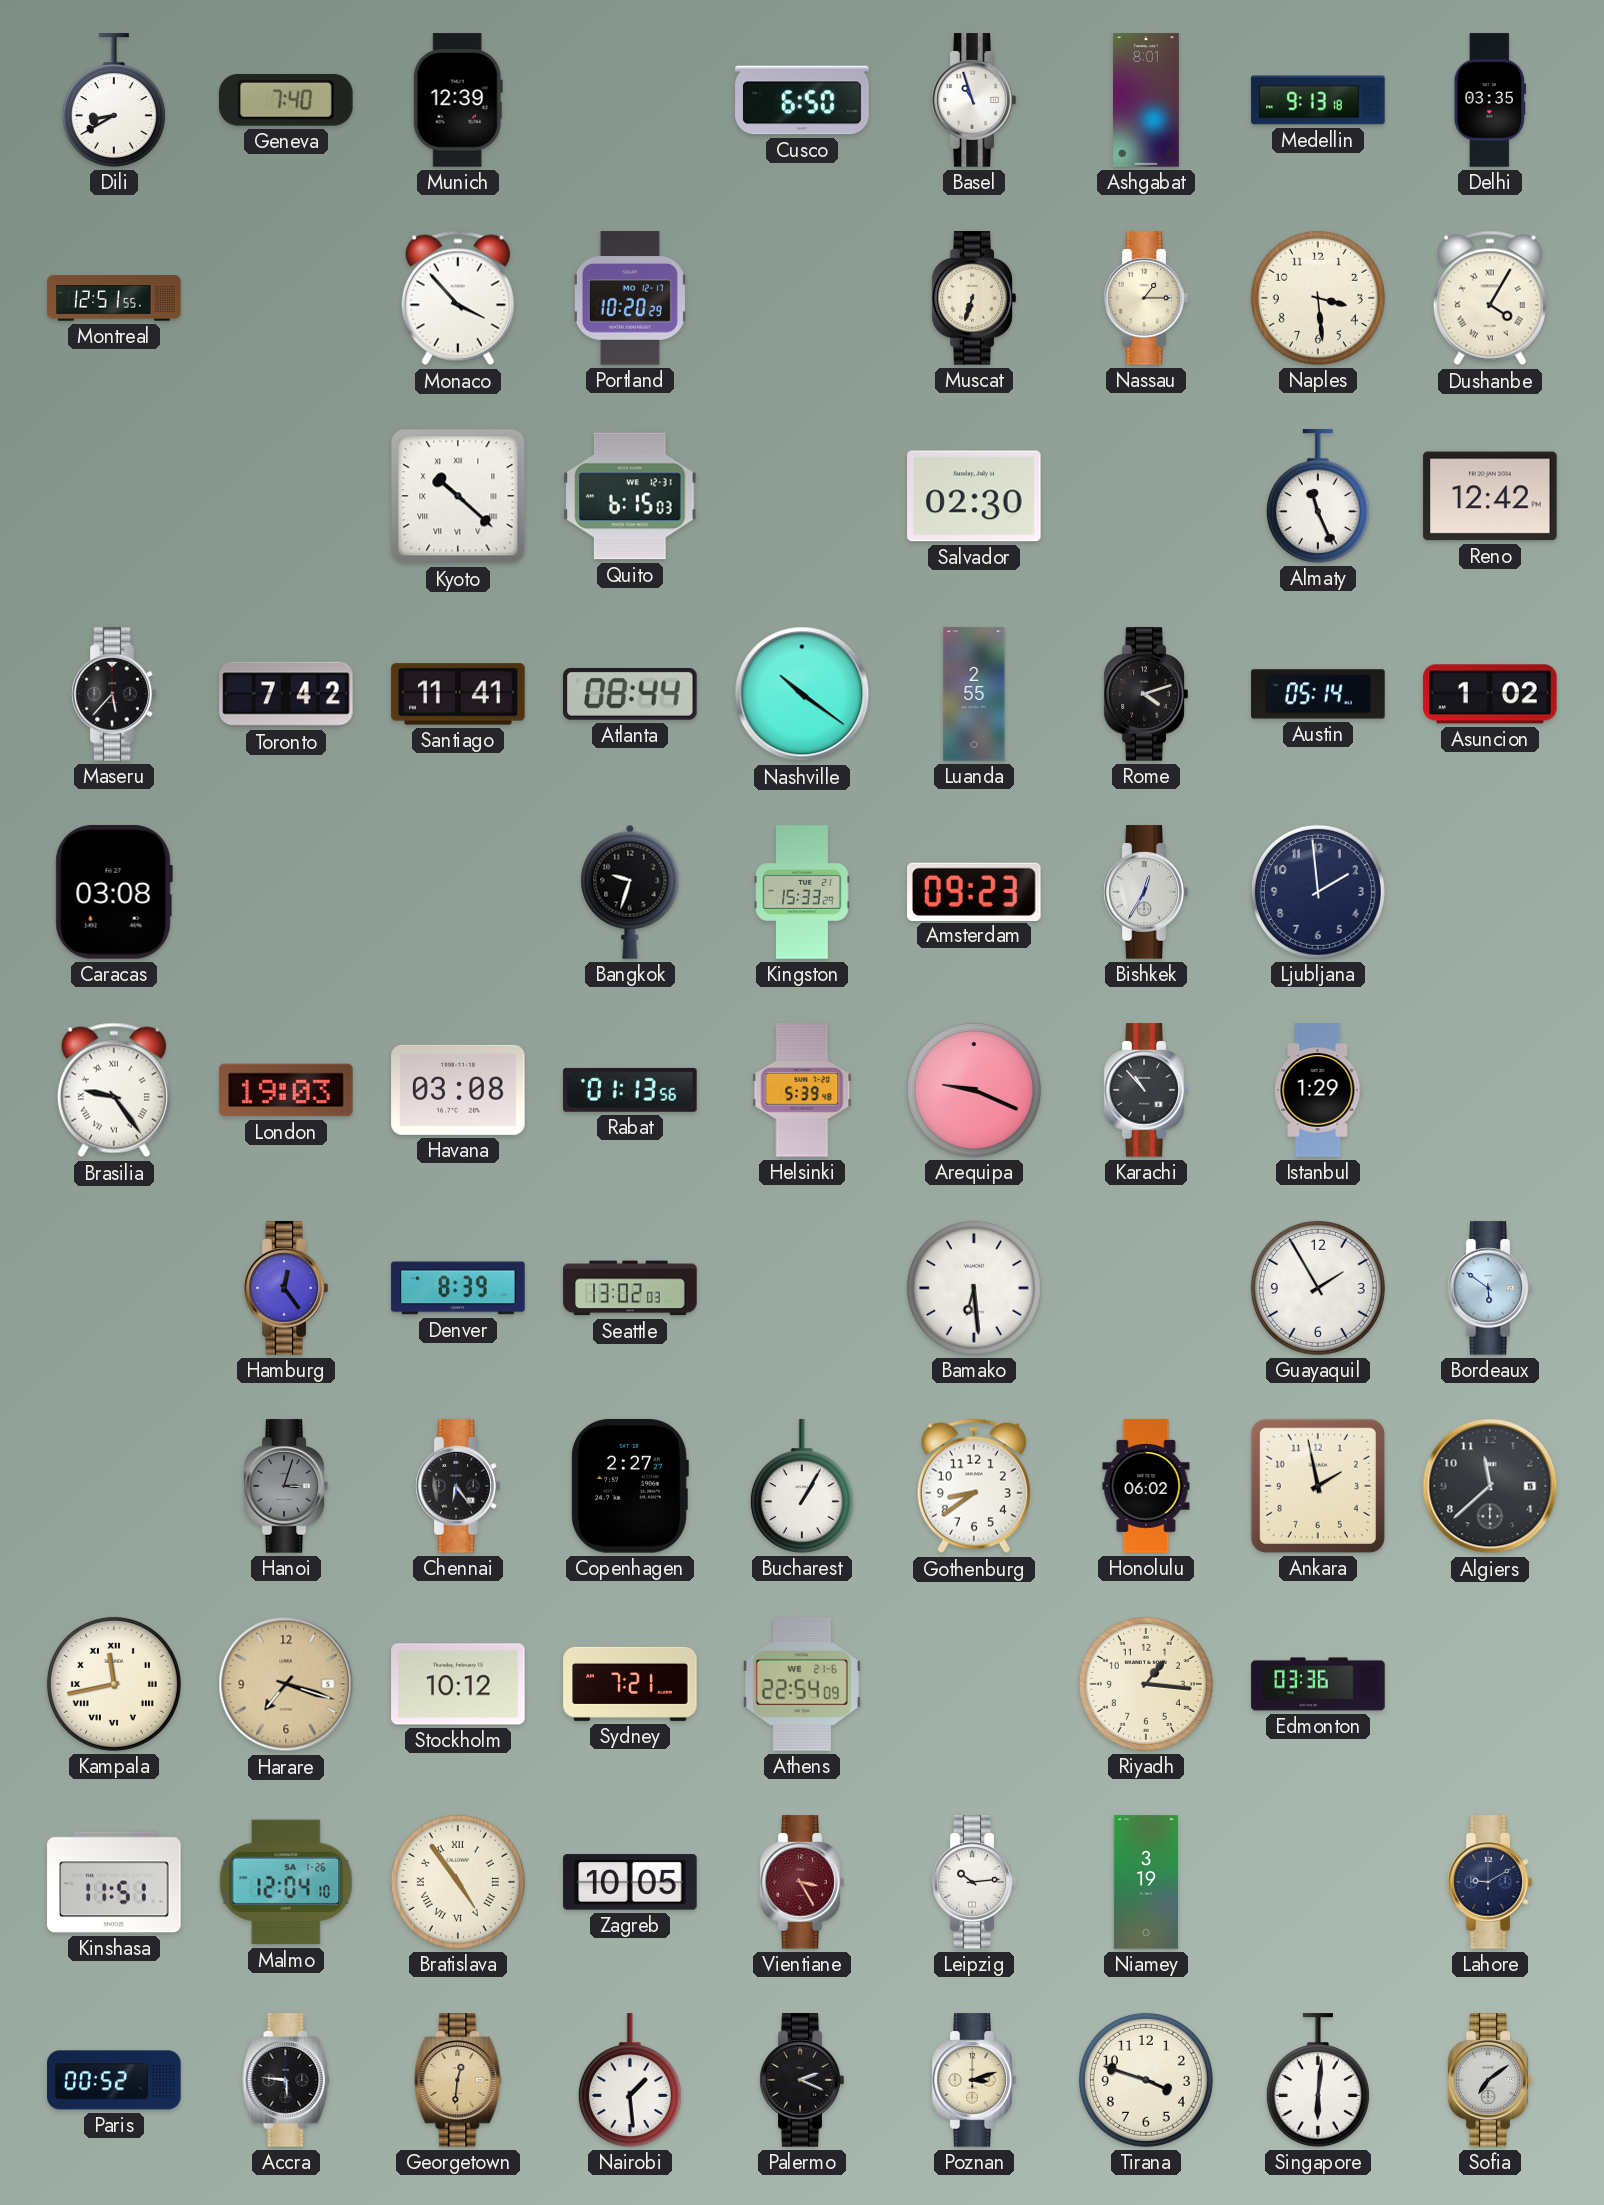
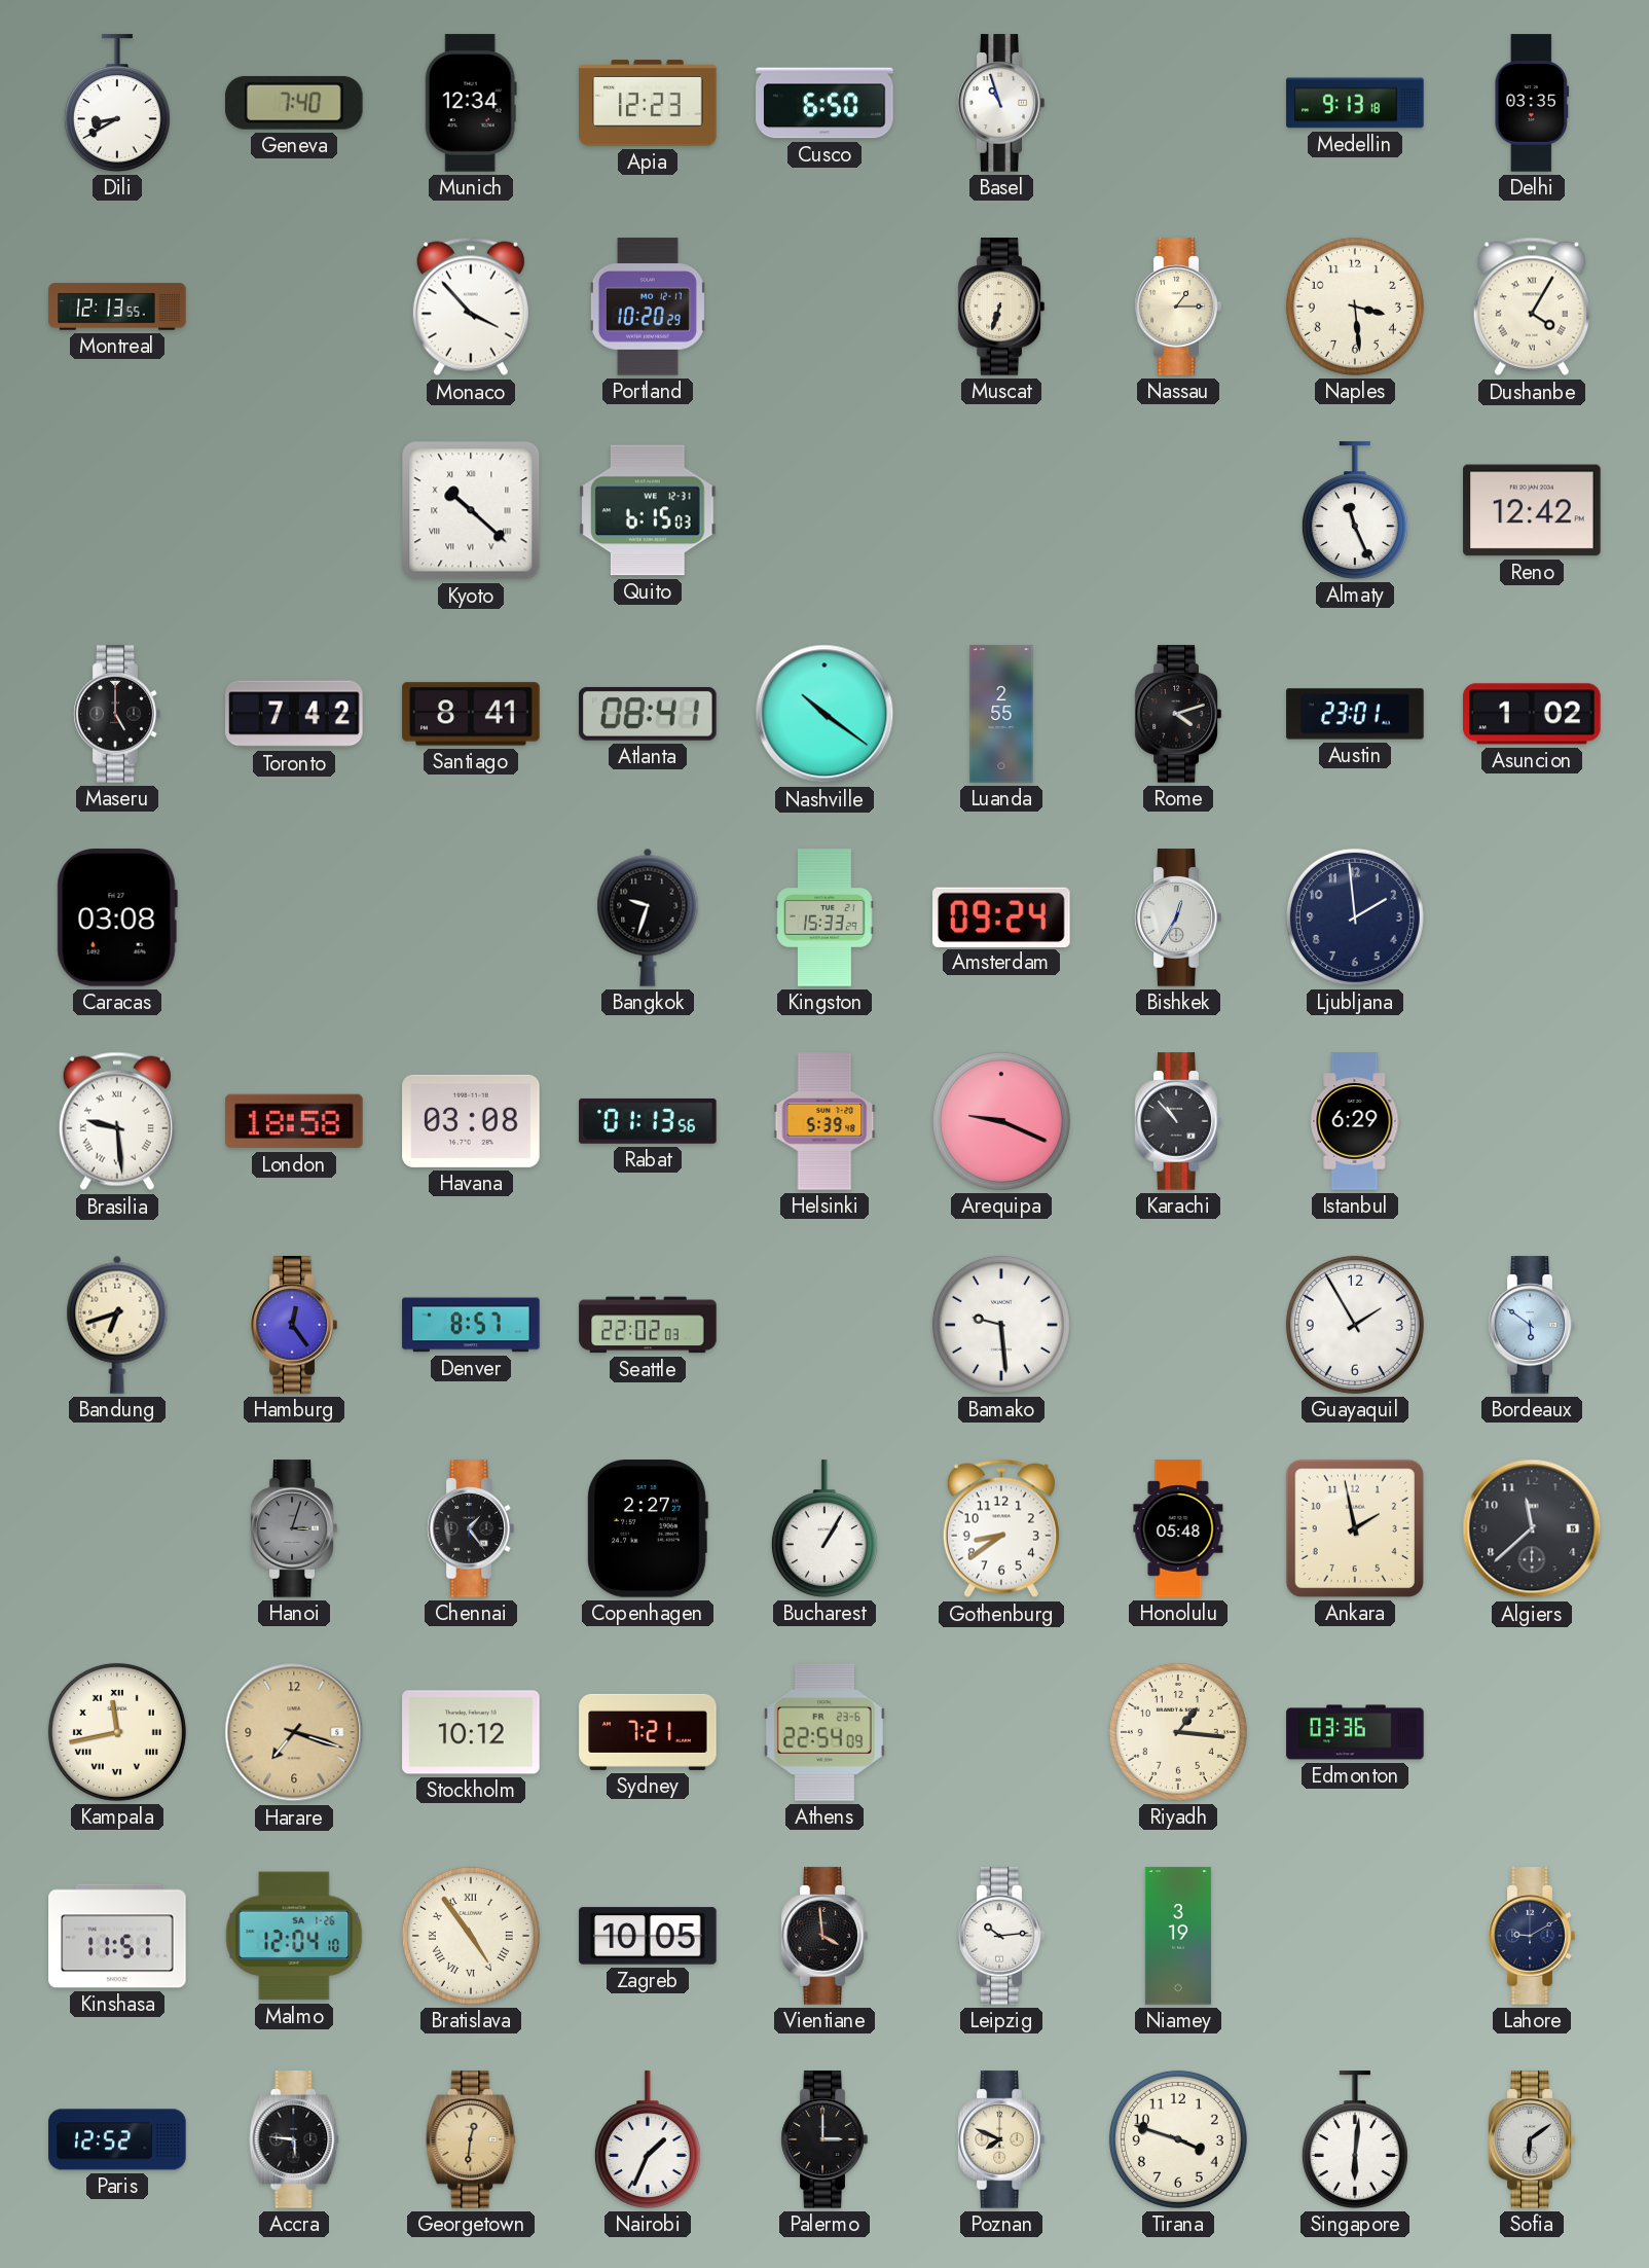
Munich: 12:39 -> 12:34
Apia: none -> 12:23
Ashgabat: 8:01 -> none
Montreal: 12:51 -> 12:13
Salvador: 02:30 -> none
Maseru: 5:37 -> 5:00
Santiago: 11:41 -> 8:41
Atlanta: 08:44 -> 08:41
Austin: 05:14 -> 23:01
Amsterdam: 09:23 -> 09:24
Brasilia: 9:24 -> 9:29
London: 19:03 -> 18:58
Istanbul: 1:29 -> 6:29
Bandung: none -> 6:42
Denver: 8:39 -> 8:57
Seattle: 13:02 -> 22:02
Bamako: 6:29 -> 9:29
Chennai: 6:24 -> 1:24
Honolulu: 06:02 -> 05:48
Athens date: WE 21-6 -> FR 23-6
Vientiane: 3:25 -> 3:59
Vientiane dial: burgundy -> black
Paris: 00:52 -> 12:52
Nairobi: 1:29 -> 1:34
Palermo: 2:19 -> 3:00
Poznan: 3:12 -> 7:49
Sofia: 7:09 -> 6:09
